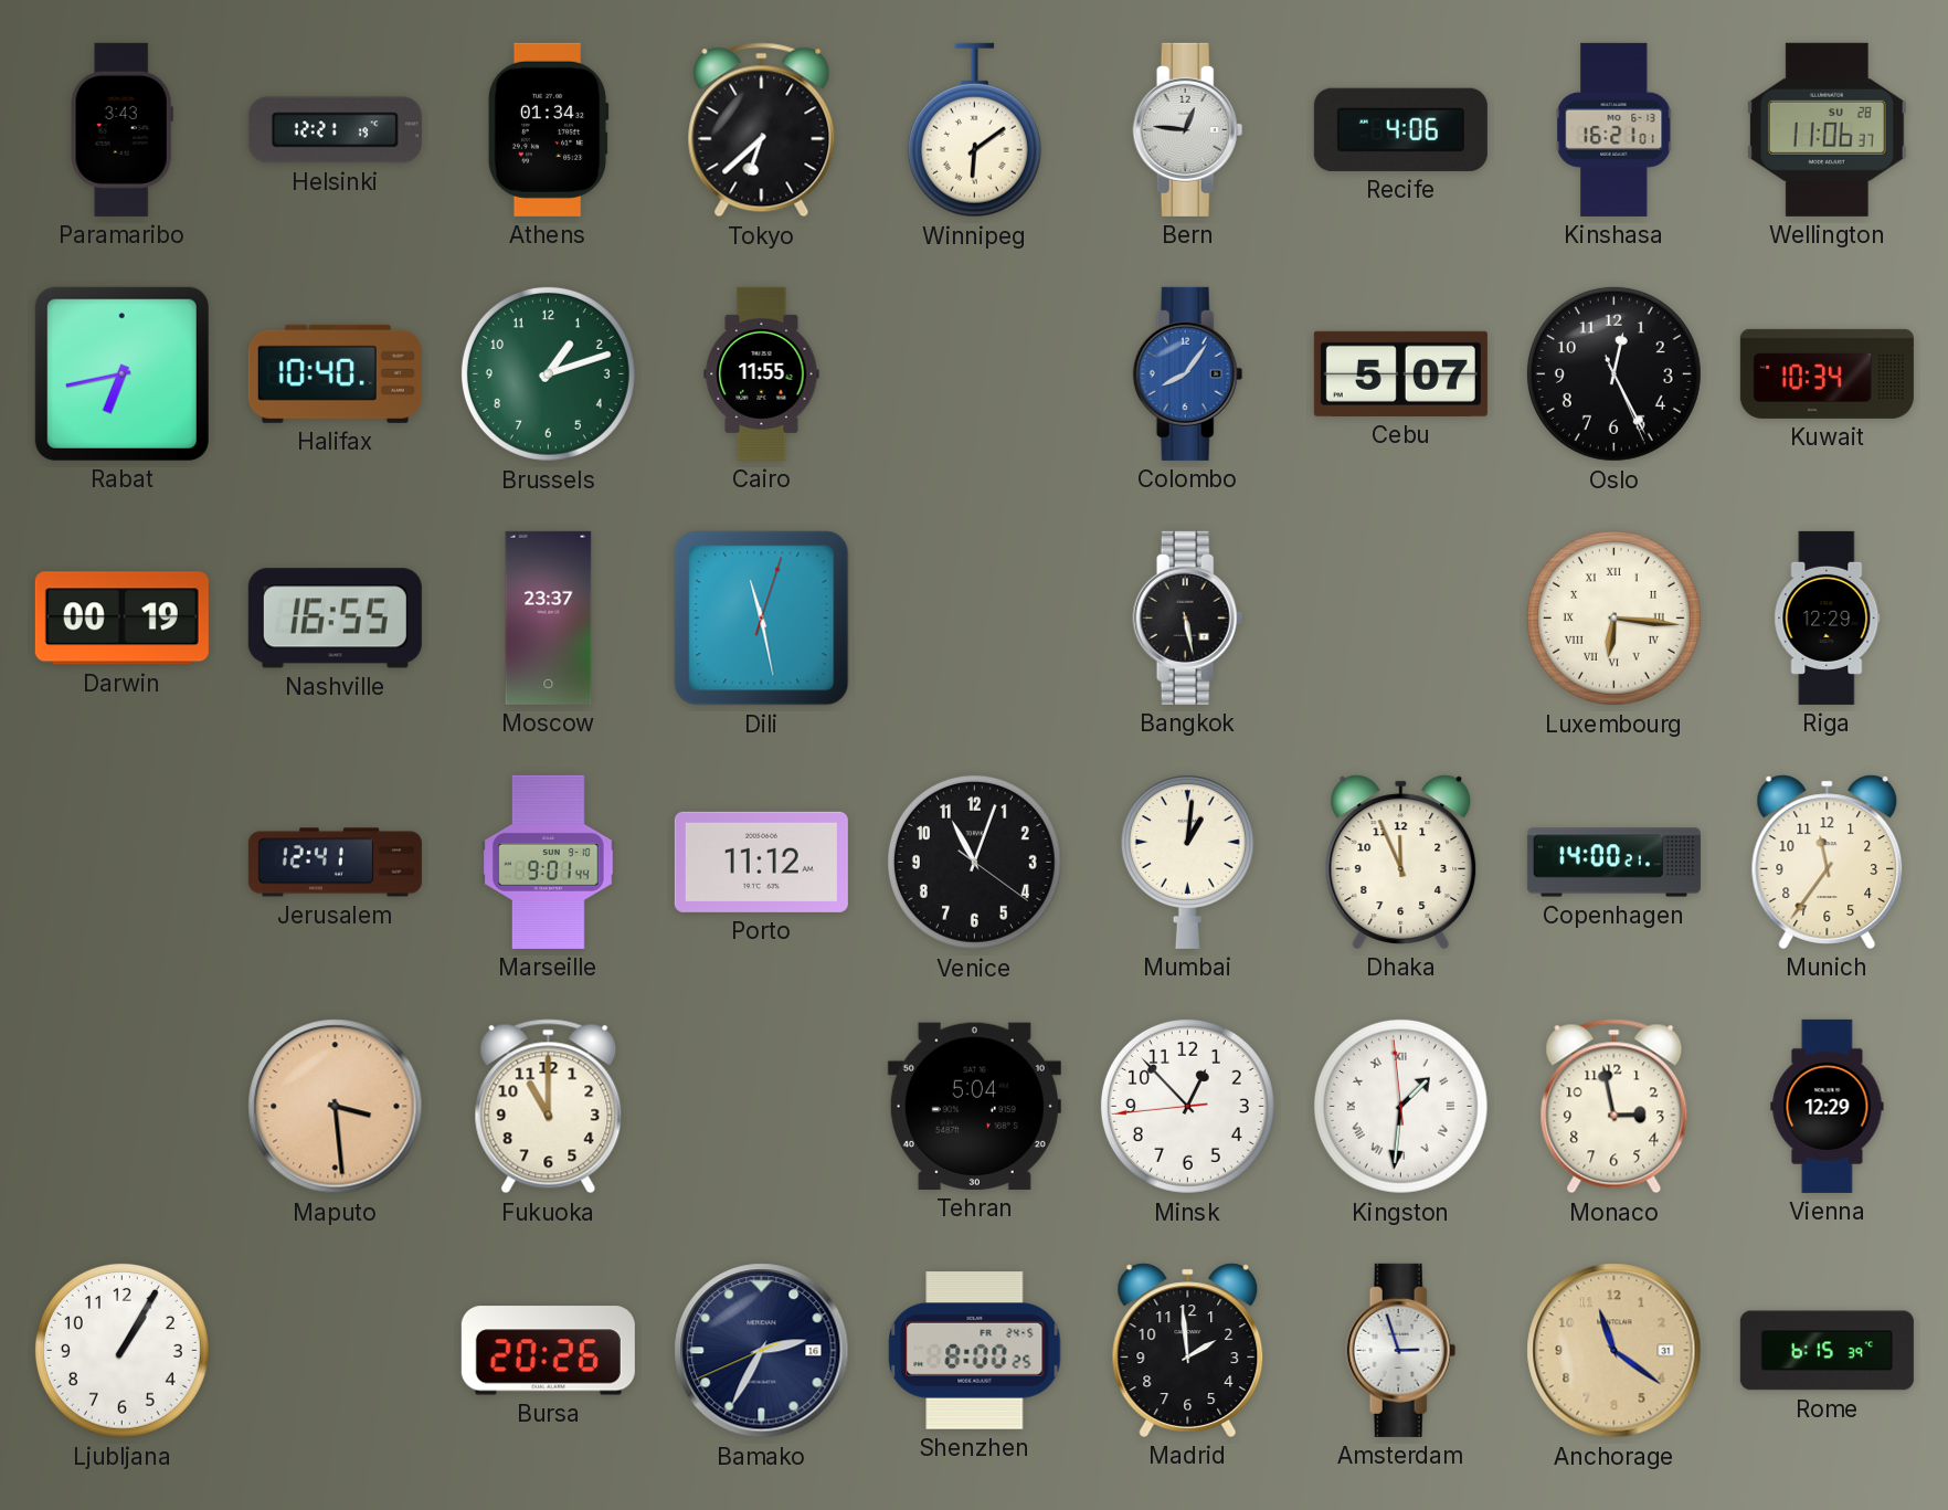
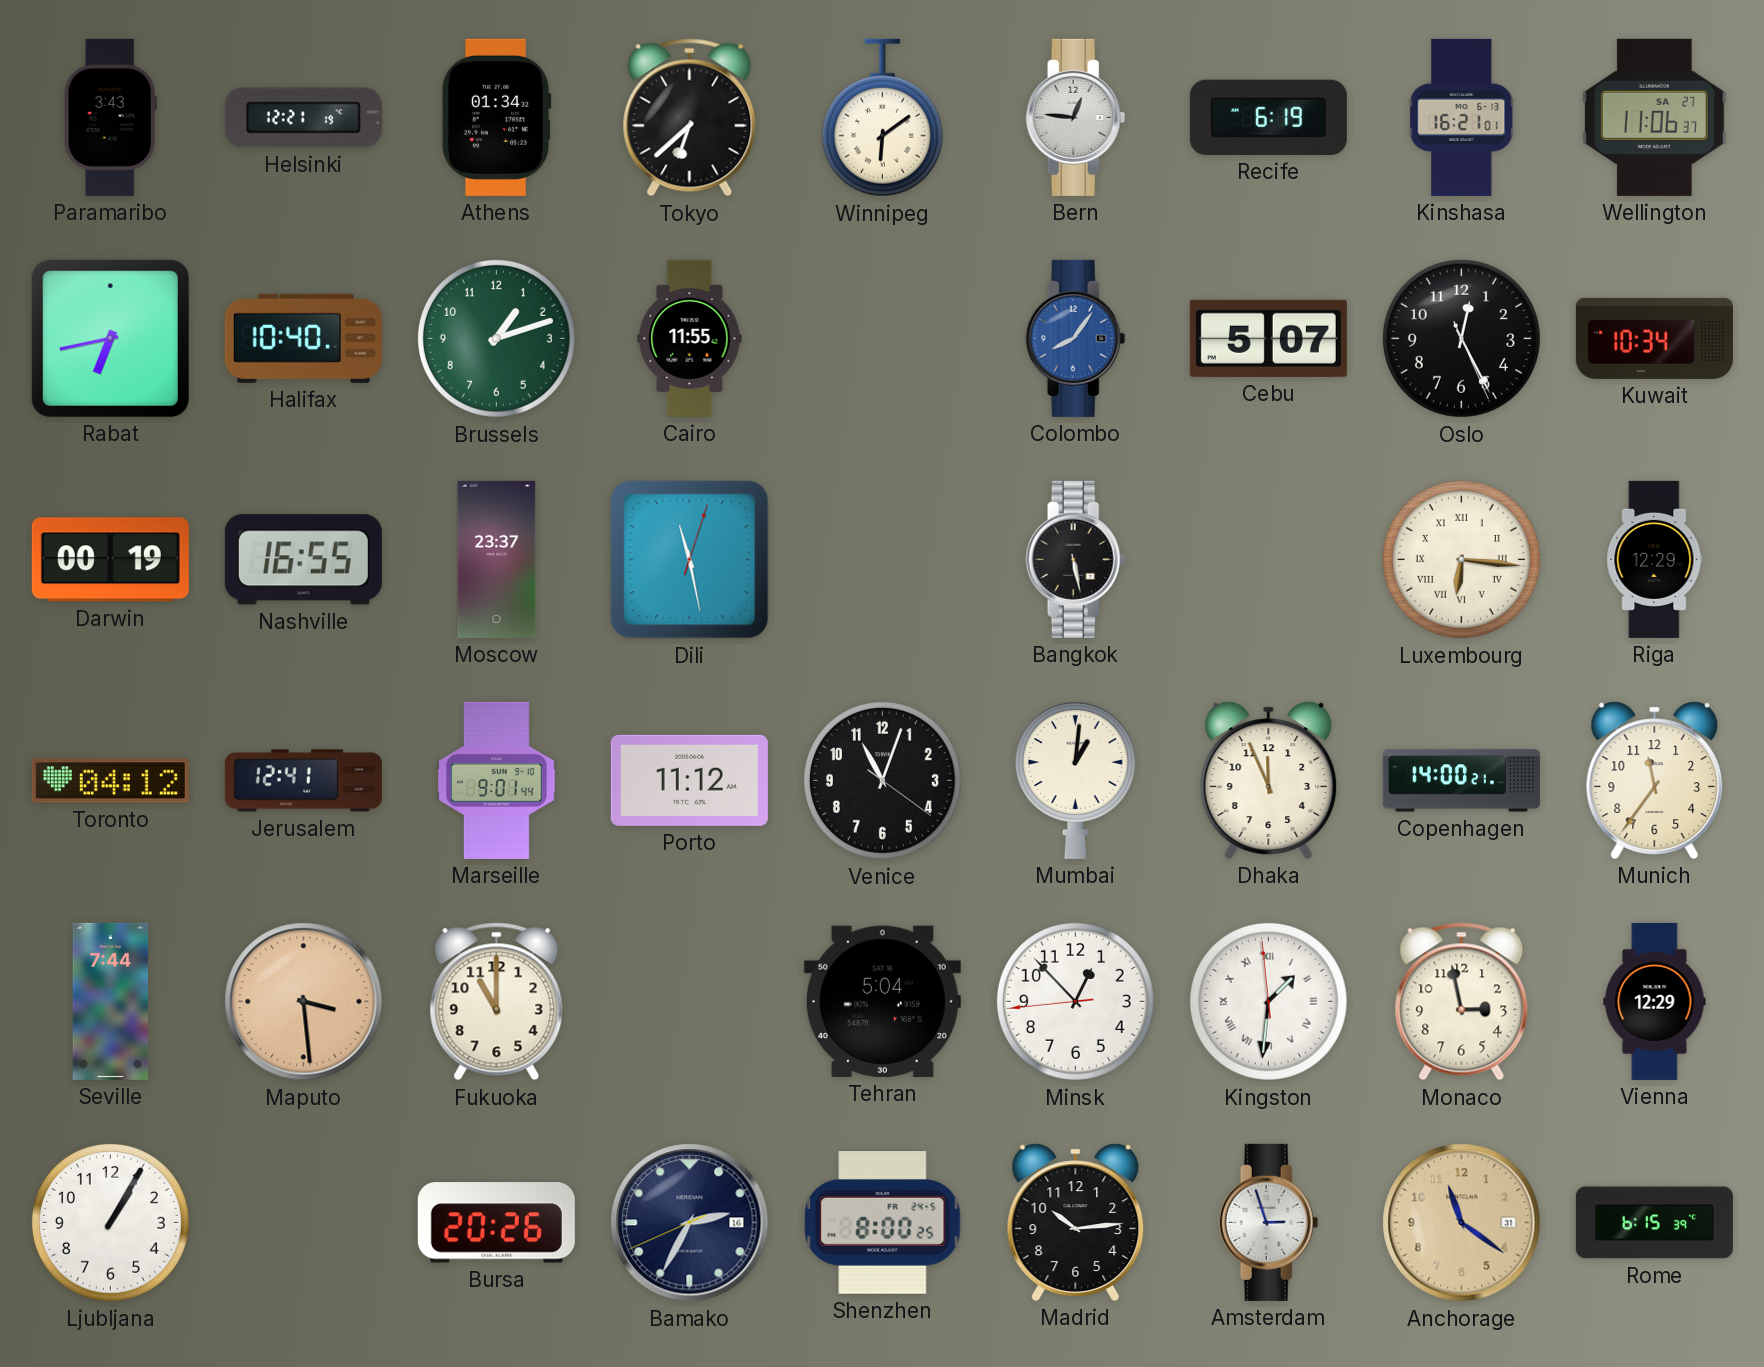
Recife: 4:06 -> 6:19
Wellington date: SU 28 -> SA 27
Toronto: none -> 04:12
Seville: none -> 7:44
Madrid: 1:59 -> 10:14
